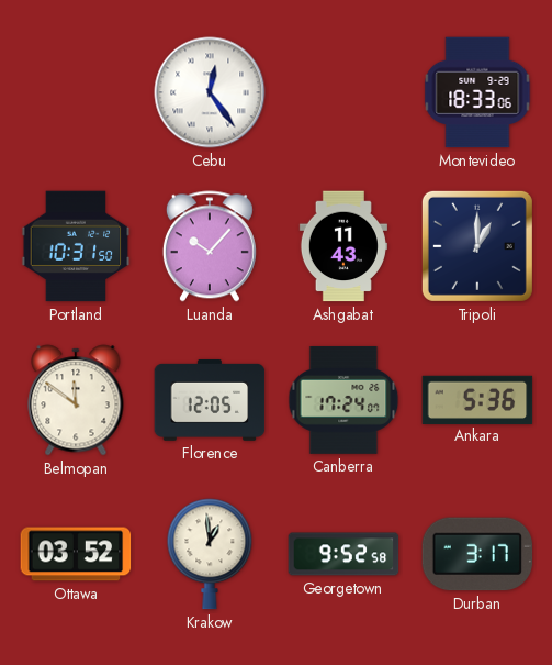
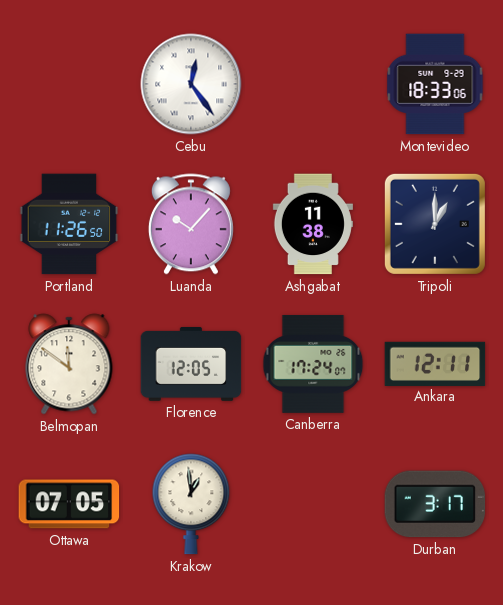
Portland: 10:31 -> 11:26
Ashgabat: 11:43 -> 11:38
Ankara: 5:36 -> 12:11
Ottawa: 03:52 -> 07:05
Georgetown: 9:52 -> none
